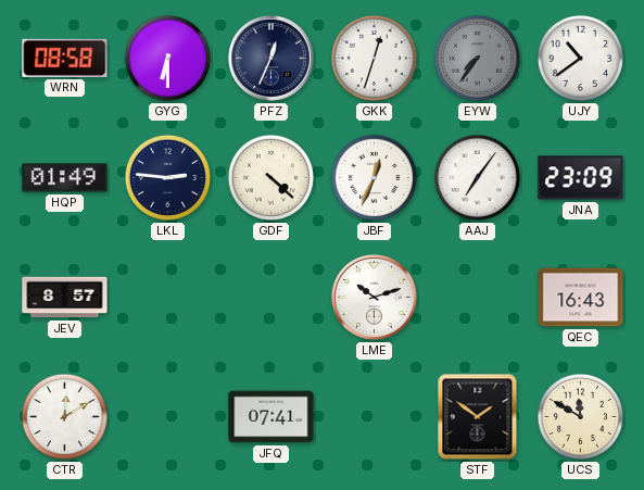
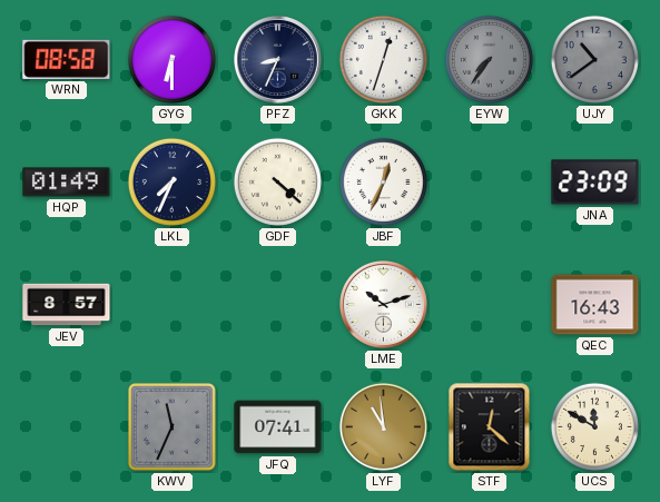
PFZ: 12:34 -> 8:34
UJY dial: white -> grey
LKL: 2:46 -> 7:34
AAJ: 7:06 -> none
CTR: 12:10 -> none
KWV: none -> 11:34
LYF: none -> 10:59
STF: 1:51 -> 12:22
